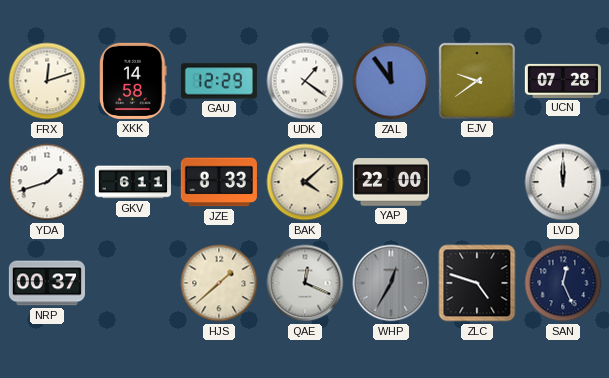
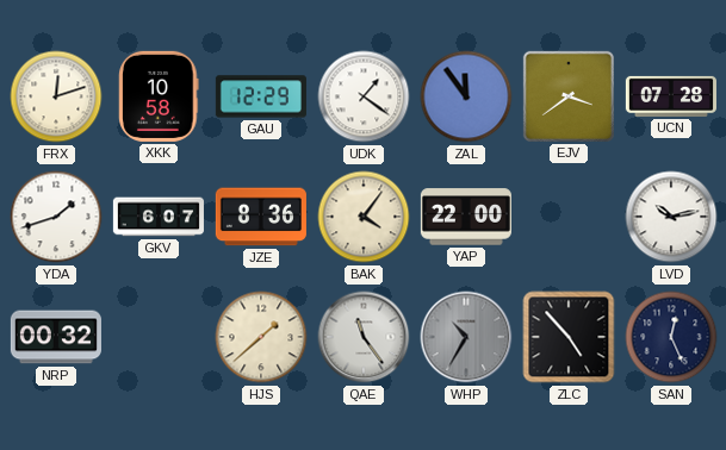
XKK: 14:58 -> 10:58
EJV: 9:39 -> 3:39
GKV: 6:11 -> 6:07
JZE: 8:33 -> 8:36
BAK: 4:08 -> 4:06
LVD: 12:00 -> 10:13
NRP: 00:37 -> 00:32
QAE: 12:19 -> 11:24
WHP: 12:35 -> 10:35
ZLC: 4:48 -> 4:53
